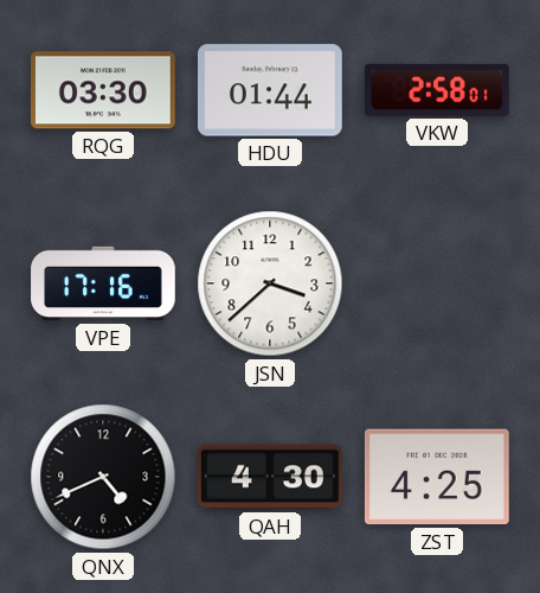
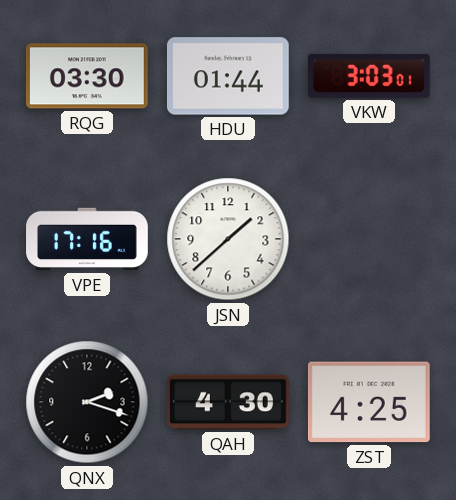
VKW: 2:58 -> 3:03
JSN: 3:38 -> 1:38
QNX: 4:41 -> 2:18
